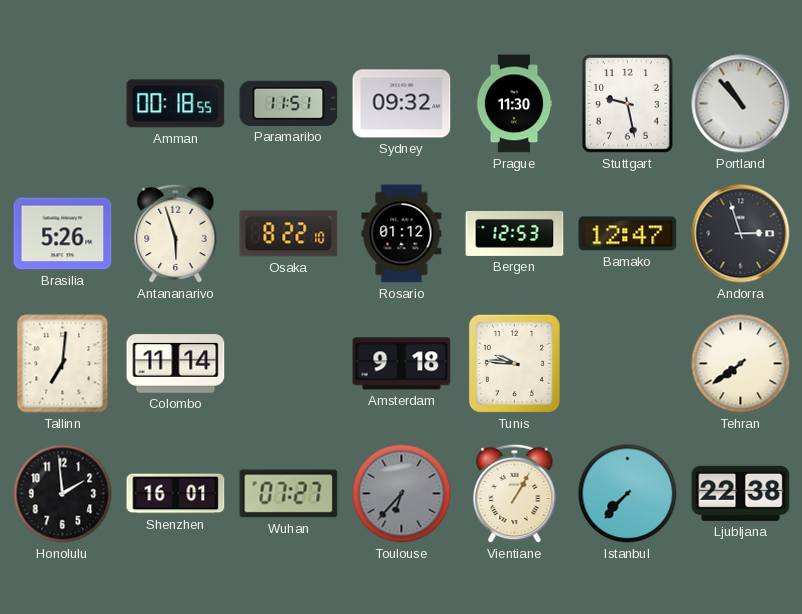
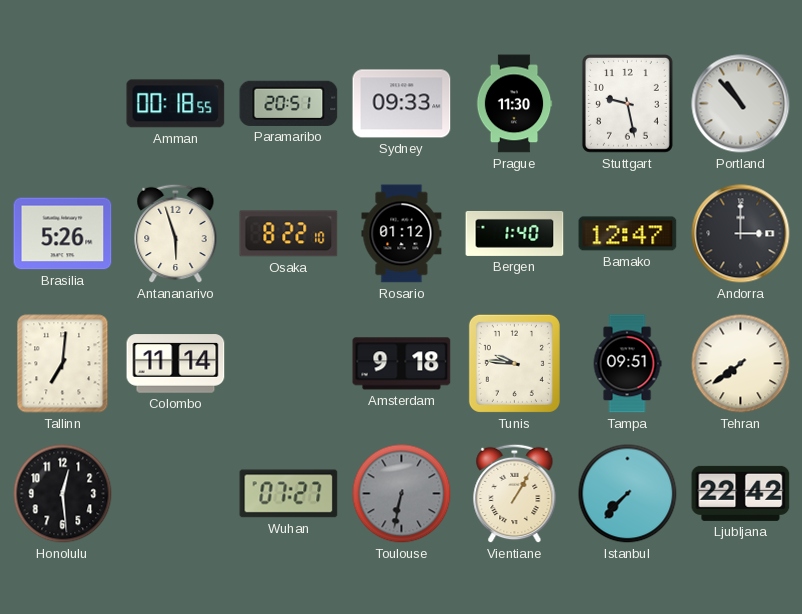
Paramaribo: 11:51 -> 20:51
Sydney: 09:32 -> 09:33
Bergen: 12:53 -> 1:40
Andorra: 2:57 -> 3:00
Tampa: none -> 09:51
Honolulu: 1:59 -> 12:29
Shenzhen: 16:01 -> none
Toulouse: 6:37 -> 6:32
Ljubljana: 22:38 -> 22:42
